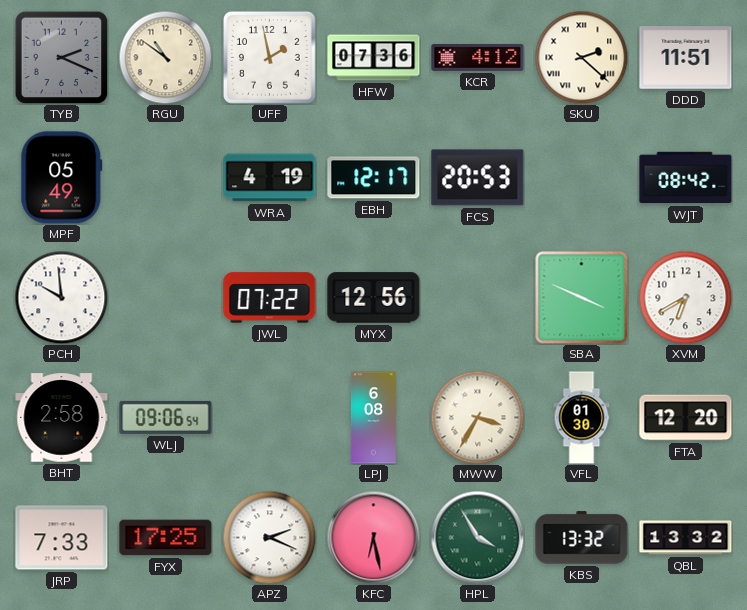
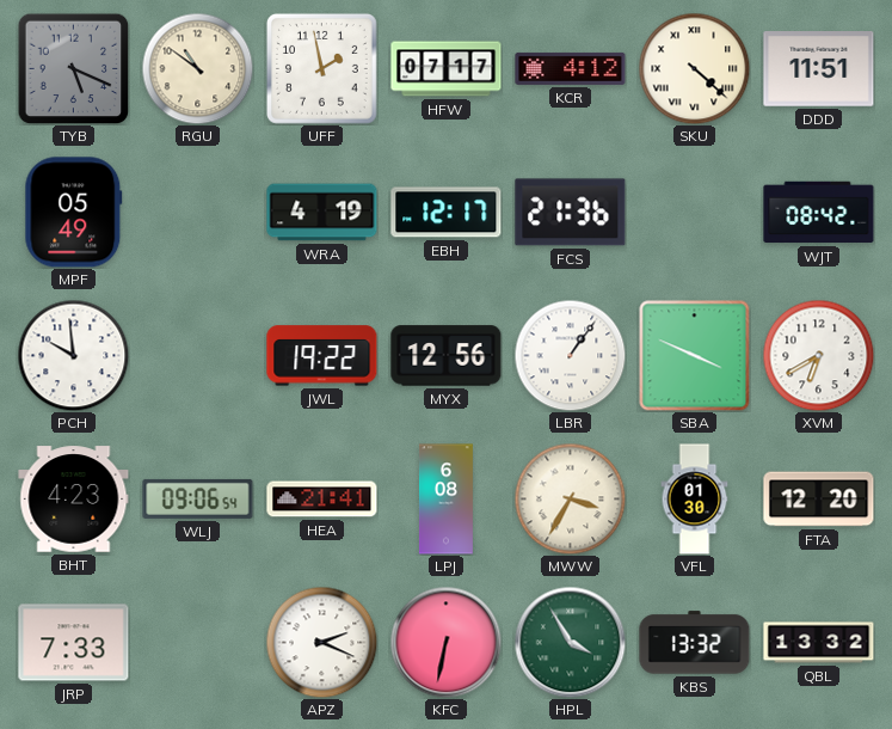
TYB: 2:19 -> 5:19
HFW: 07:36 -> 07:17
SKU: 2:22 -> 4:22
FCS: 20:53 -> 21:36
JWL: 07:22 -> 19:22
LBR: none -> 1:06
BHT: 2:58 -> 4:23
HEA: none -> 21:41
FYX: 17:25 -> none
KFC: 6:28 -> 6:32
